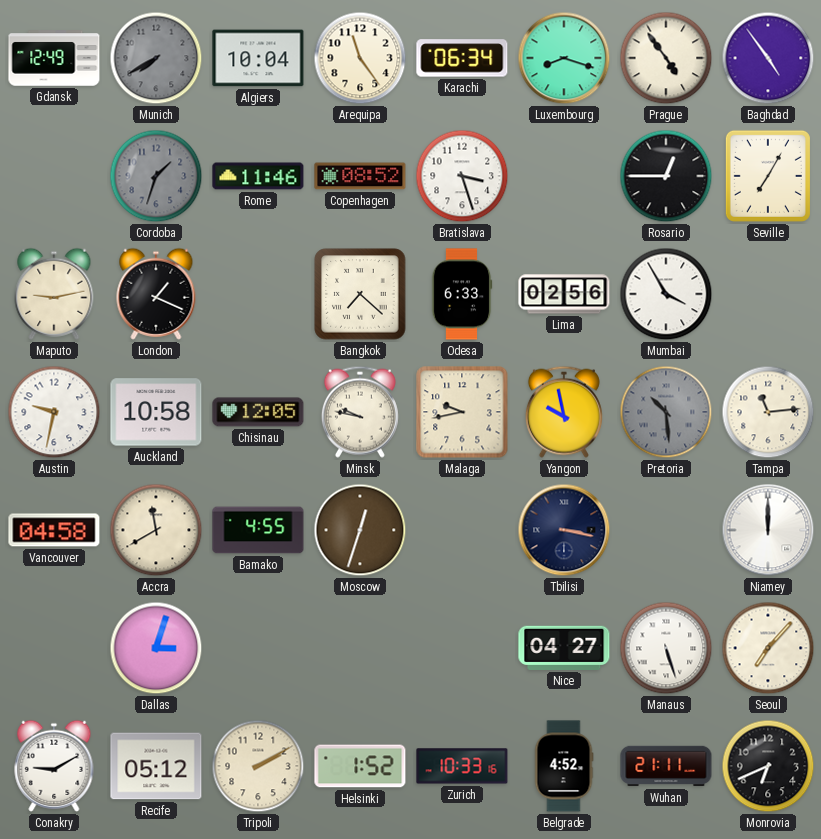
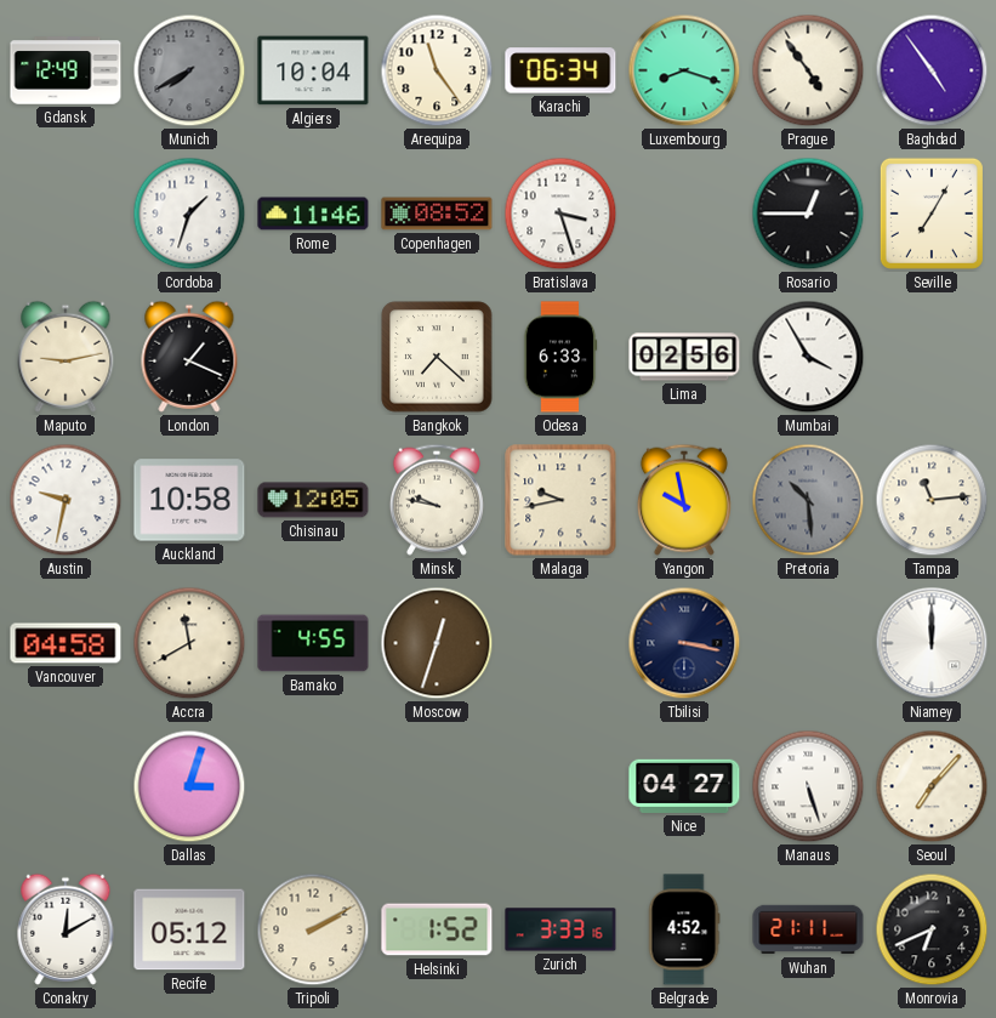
Cordoba dial: grey -> white
Conakry: 9:10 -> 12:10
Zurich: 10:33 -> 3:33
